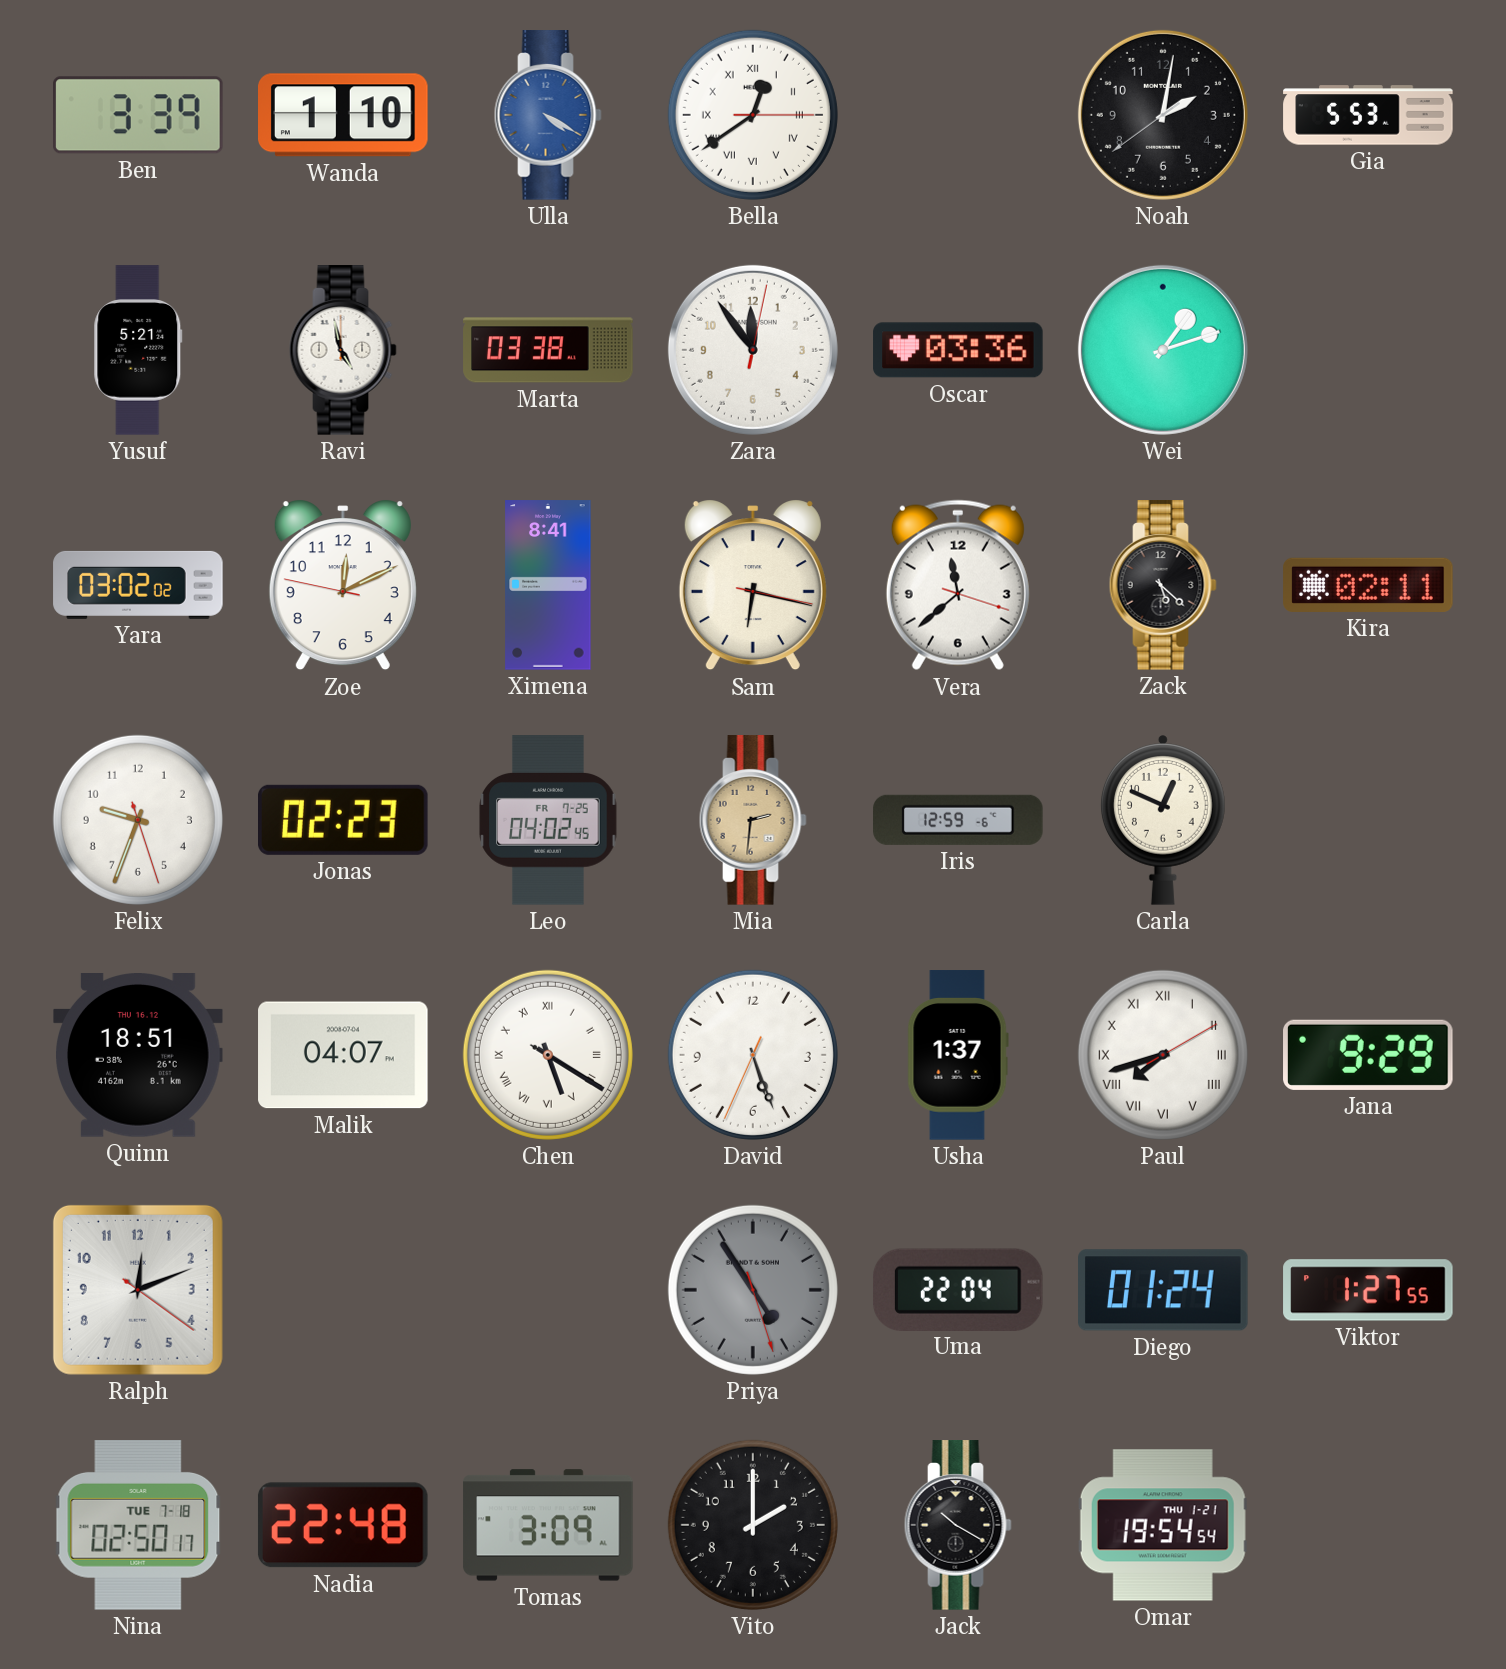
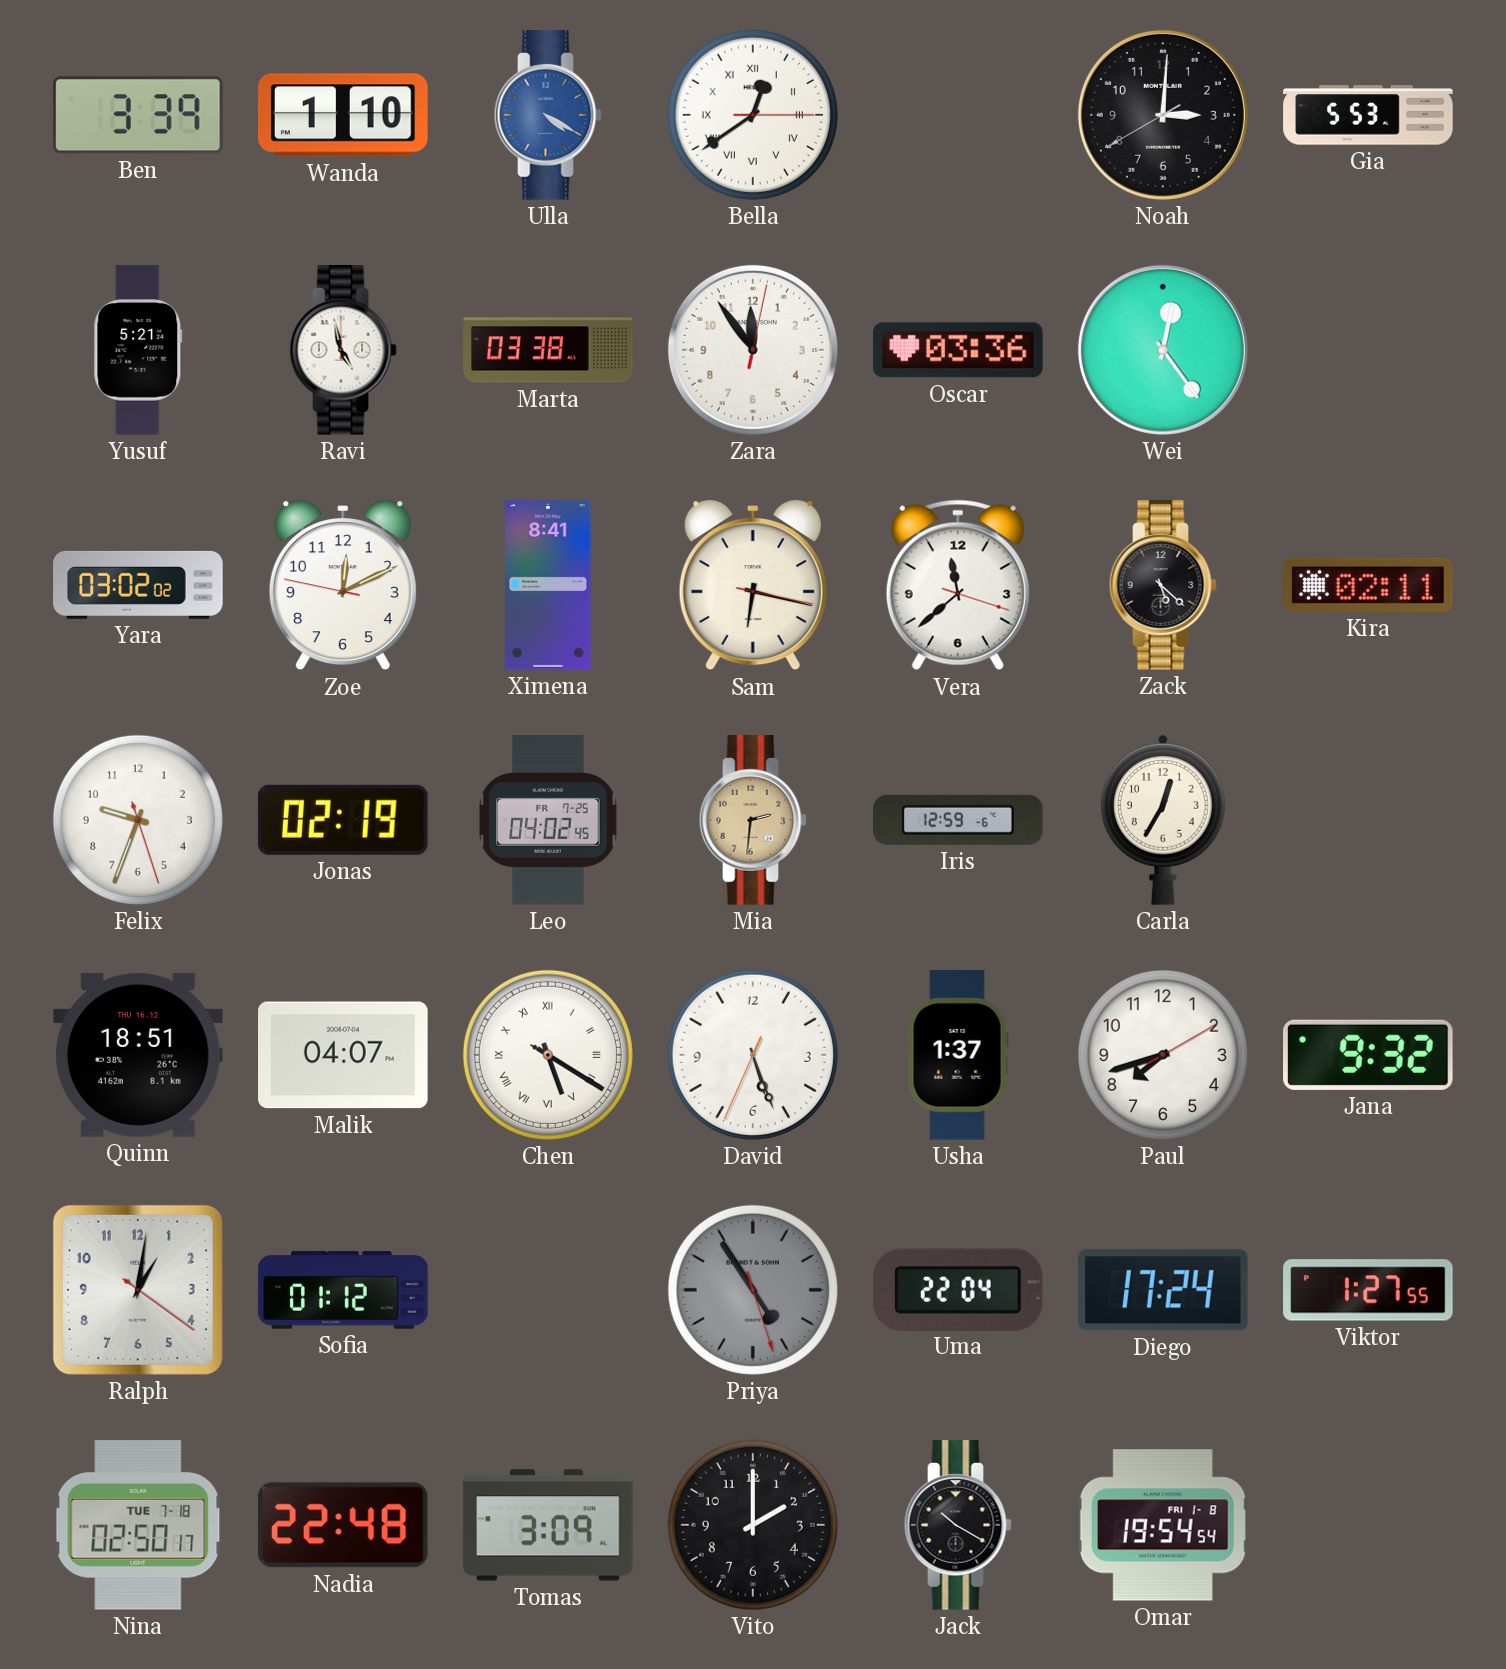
Noah: 2:01 -> 3:00
Wei: 1:12 -> 12:24
Jonas: 02:23 -> 02:19
Carla: 12:49 -> 12:35
Paul numerals: Roman -> Arabic
Jana: 9:29 -> 9:32
Ralph: 12:11 -> 1:01
Sofia: none -> 01:12
Diego: 01:24 -> 17:24
Omar date: THU 1-21 -> FRI 1-8
